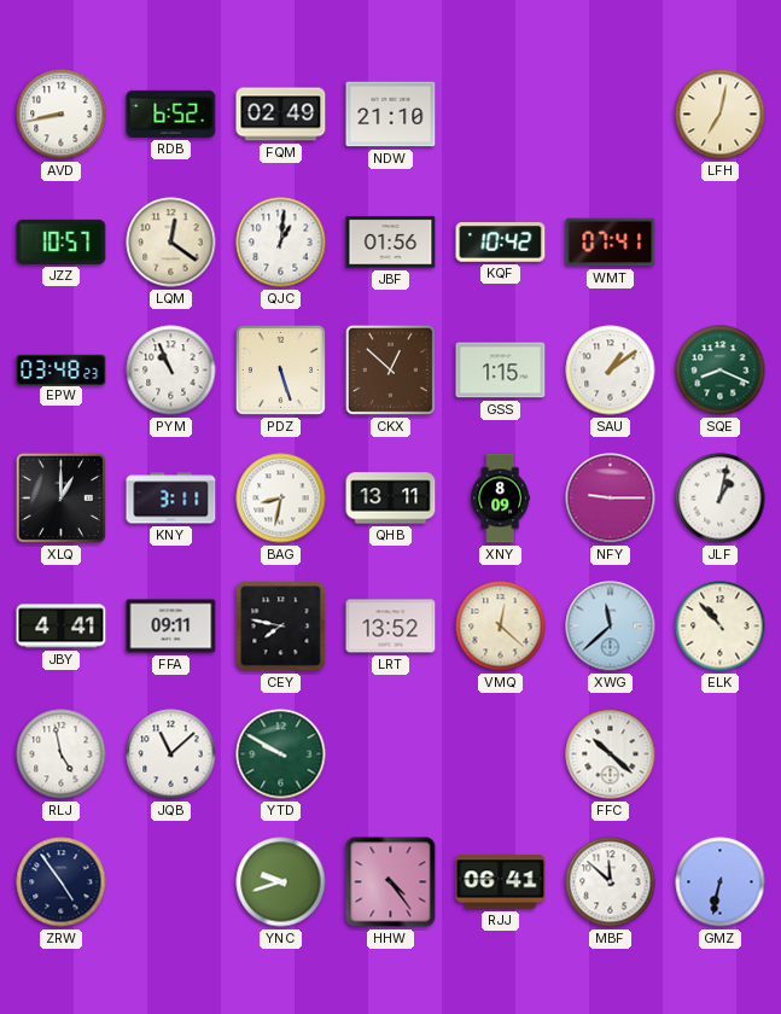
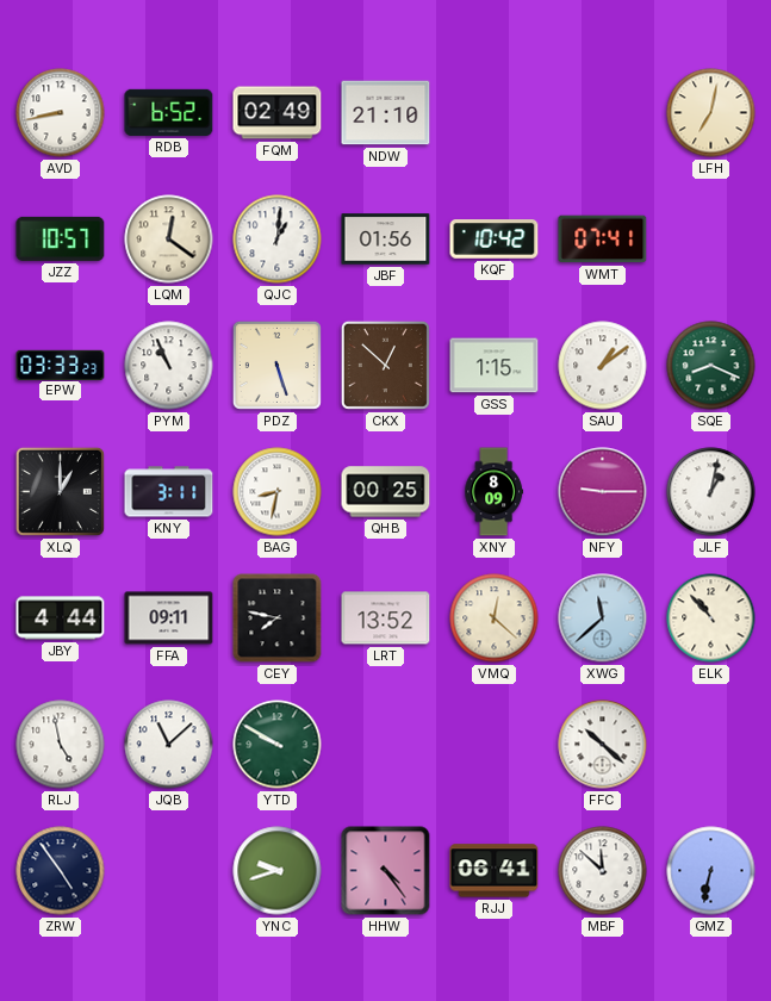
EPW: 03:48 -> 03:33
QHB: 13:11 -> 00:25
JBY: 4:41 -> 4:44
